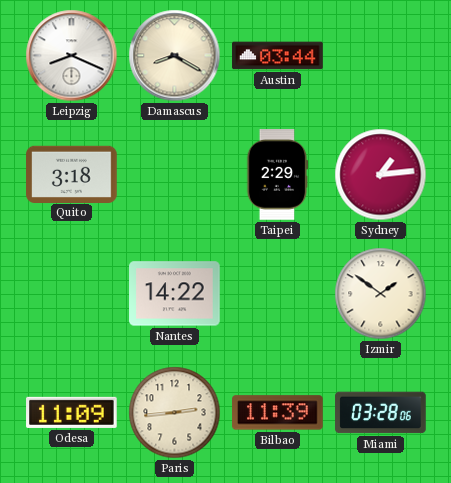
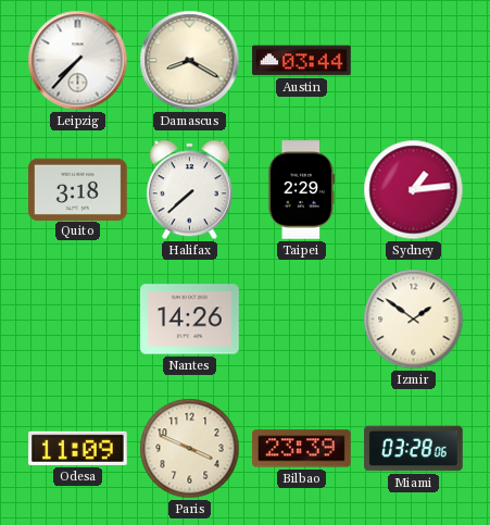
Leipzig: 8:19 -> 7:37
Halifax: none -> 7:38
Nantes: 14:22 -> 14:26
Paris: 2:44 -> 3:49
Bilbao: 11:39 -> 23:39
